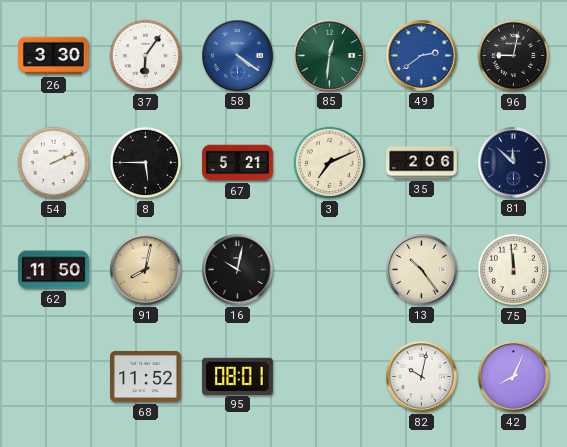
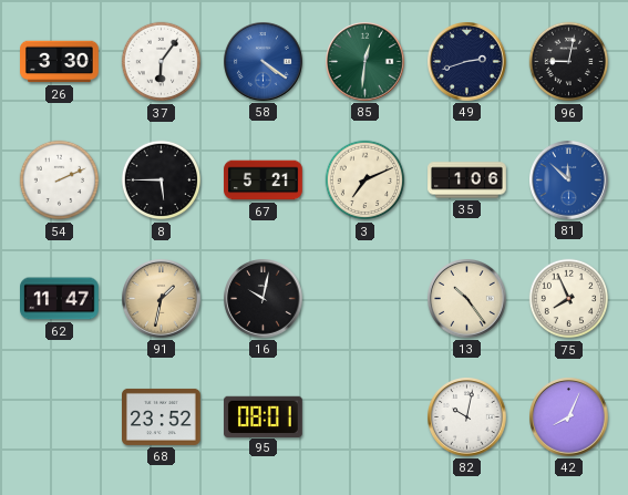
49: 2:39 -> 2:42
49 dial: blue -> navy
35: 2:06 -> 1:06
81 dial: navy -> blue
62: 11:50 -> 11:47
91: 8:02 -> 1:32
75: 11:59 -> 7:56
68: 11:52 -> 23:52
